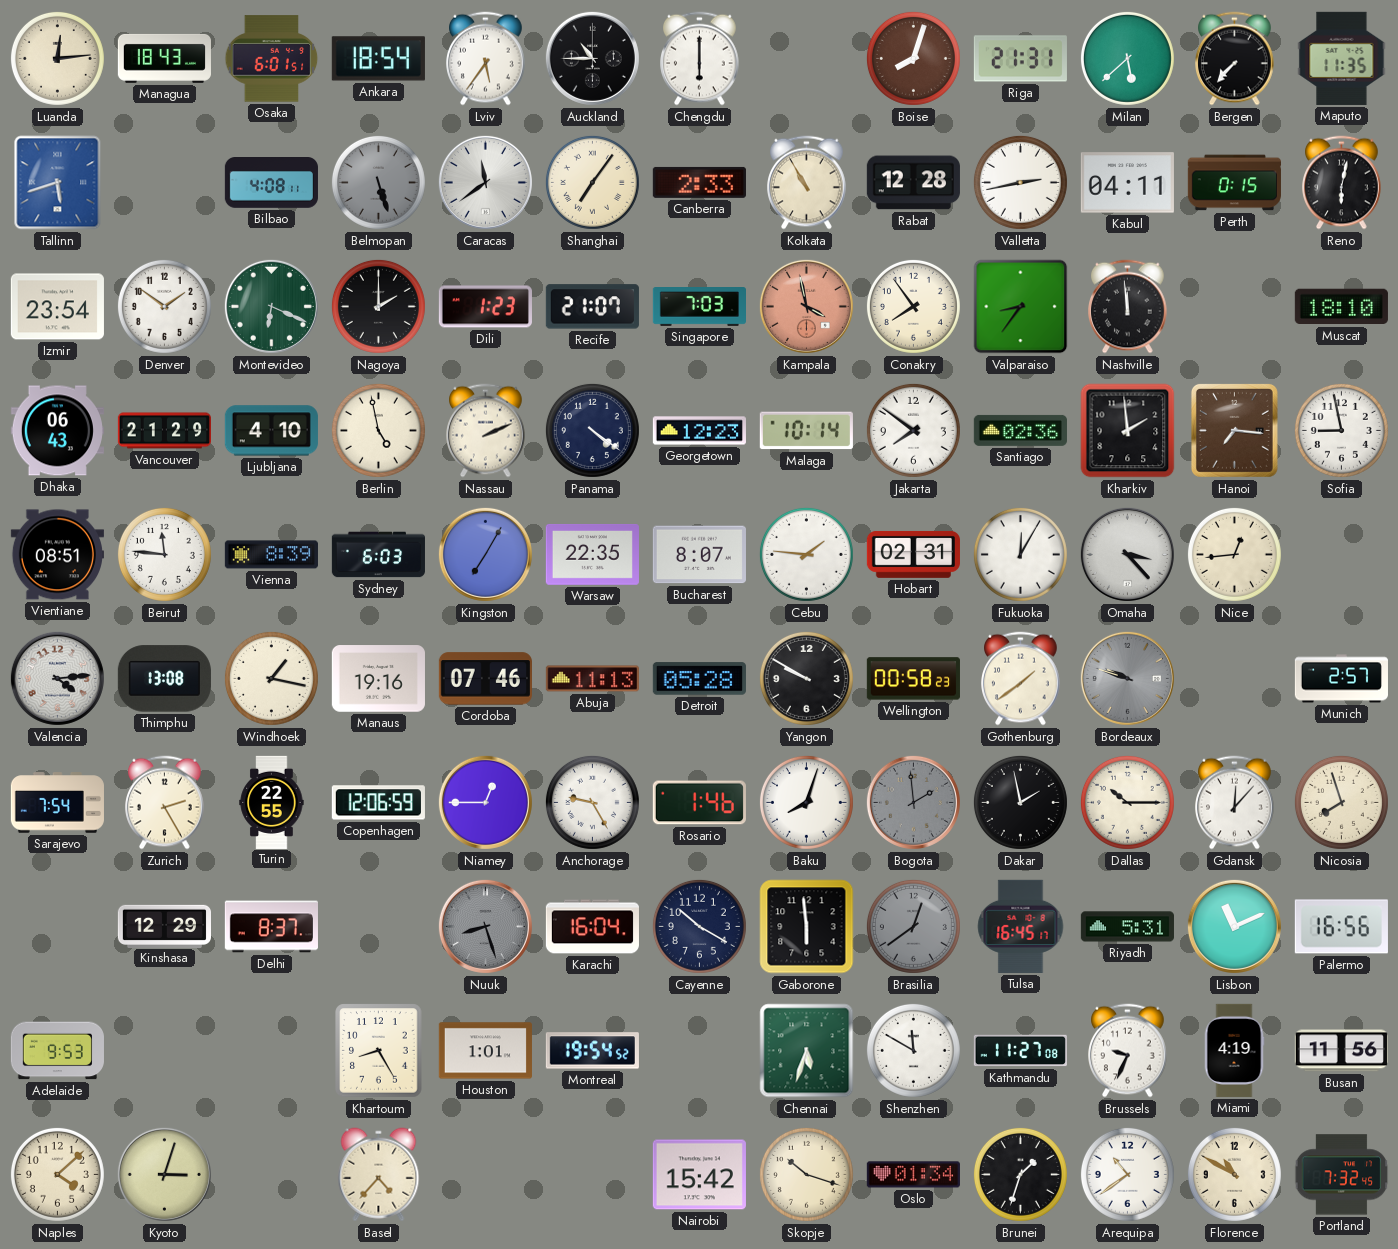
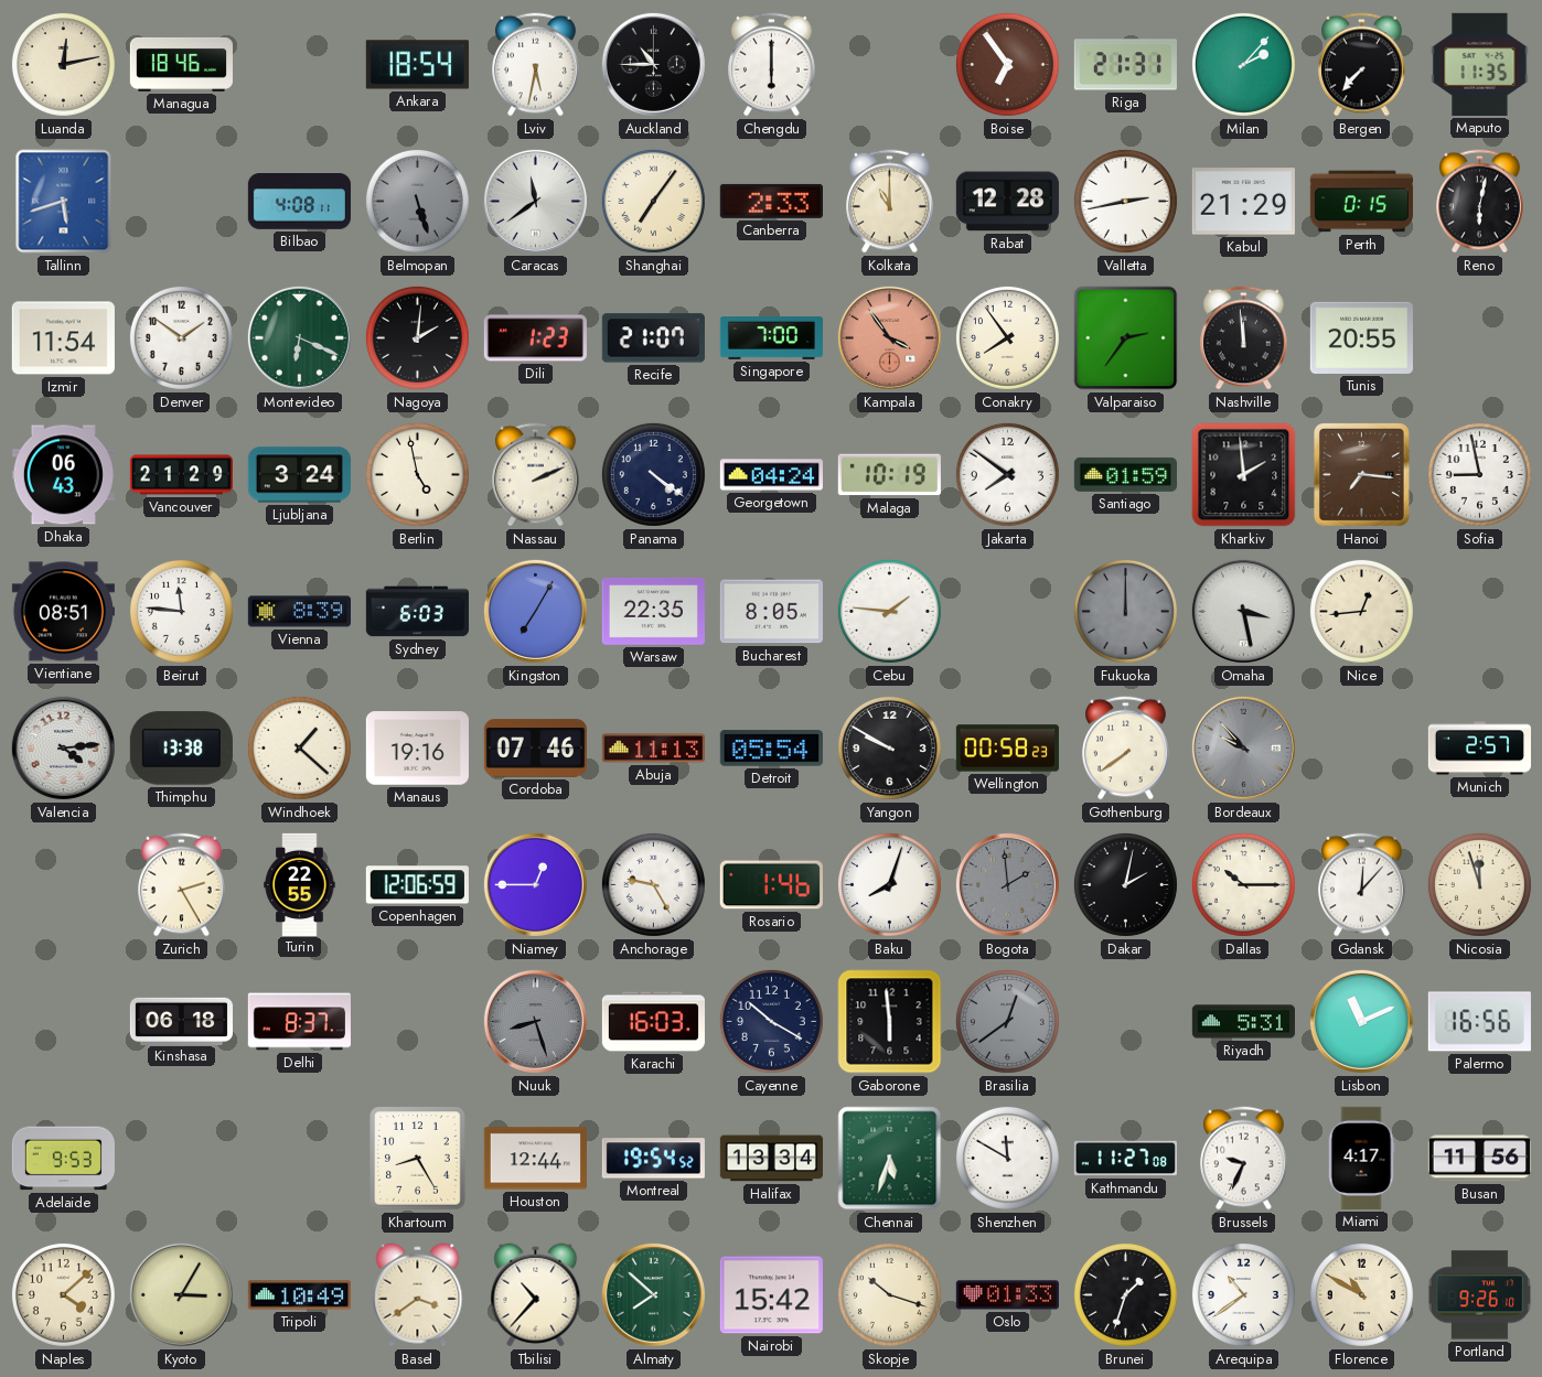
Luanda: 12:14 -> 12:13
Managua: 18:43 -> 18:46
Osaka: 6:01 -> none
Lviv: 5:36 -> 5:32
Boise: 8:03 -> 6:54
Milan: 5:38 -> 2:07
Kolkata: 10:55 -> 11:00
Kabul: 04:11 -> 21:29
Izmir: 23:54 -> 11:54
Nagoya: 2:00 -> 2:01
Singapore: 7:03 -> 7:00
Kampala: 3:58 -> 3:54
Valparaiso: 8:36 -> 2:36
Tunis: none -> 20:55
Muscat: 18:10 -> none
Ljubljana: 4:10 -> 3:24
Georgetown: 12:23 -> 04:24
Malaga: 10:14 -> 10:19
Santiago: 02:36 -> 01:59
Bucharest: 8:07 -> 8:05
Hobart: 02:31 -> none
Fukuoka: 12:05 -> 12:00
Fukuoka dial: white -> grey
Omaha: 3:23 -> 3:28
Thimphu: 13:08 -> 13:38
Windhoek: 1:17 -> 1:22
Detroit: 05:28 -> 05:54
Gothenburg: 1:39 -> 7:39
Bordeaux: 9:48 -> 9:53
Sarajevo: 7:54 -> none
Dakar: 1:58 -> 2:02
Nicosia: 7:57 -> 11:57
Kinshasa: 12:29 -> 06:18
Karachi: 16:04 -> 16:03
Tulsa: 16:45 -> none
Houston: 1:01 -> 12:44
Halifax: none -> 13:34
Miami: 4:19 -> 4:17
Kyoto: 3:03 -> 3:05
Tripoli: none -> 10:49
Basel: 4:37 -> 3:39
Tbilisi: none -> 10:37
Almaty: none -> 7:52
Oslo: 01:34 -> 01:33
Portland: 7:32 -> 9:26
